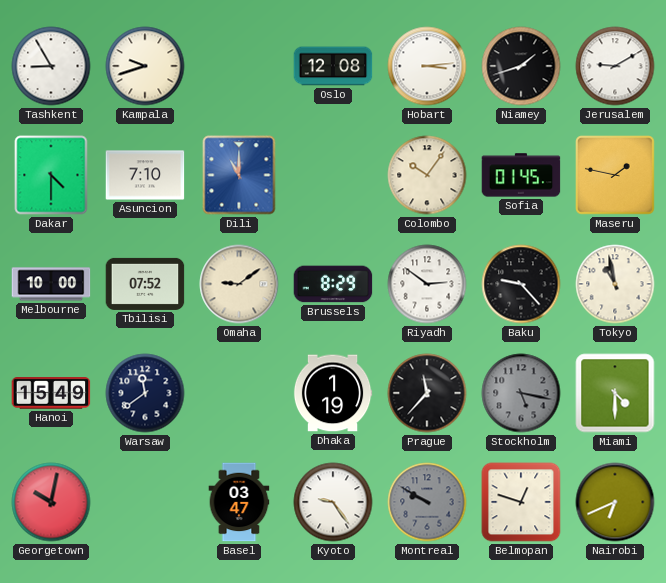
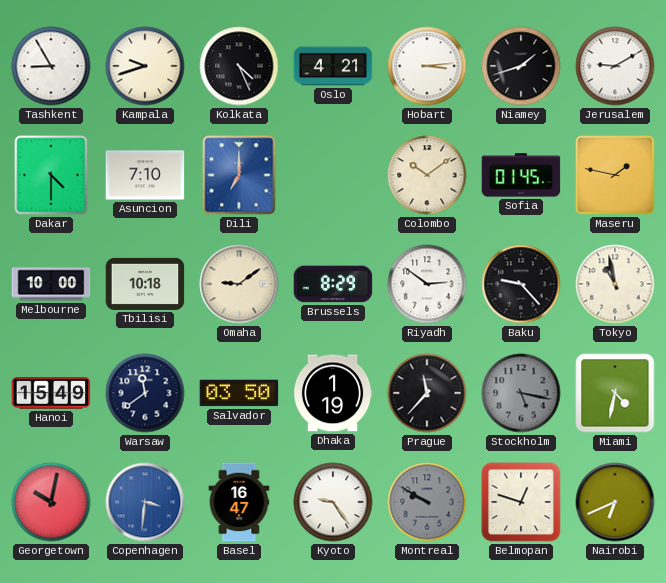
Kolkata: none -> 4:26
Oslo: 12:08 -> 4:21
Dili: 11:00 -> 7:00
Colombo: 10:06 -> 10:09
Tbilisi: 07:52 -> 10:18
Salvador: none -> 03:50
Miami: 4:30 -> 4:32
Copenhagen: none -> 3:31
Basel: 03:47 -> 16:47
